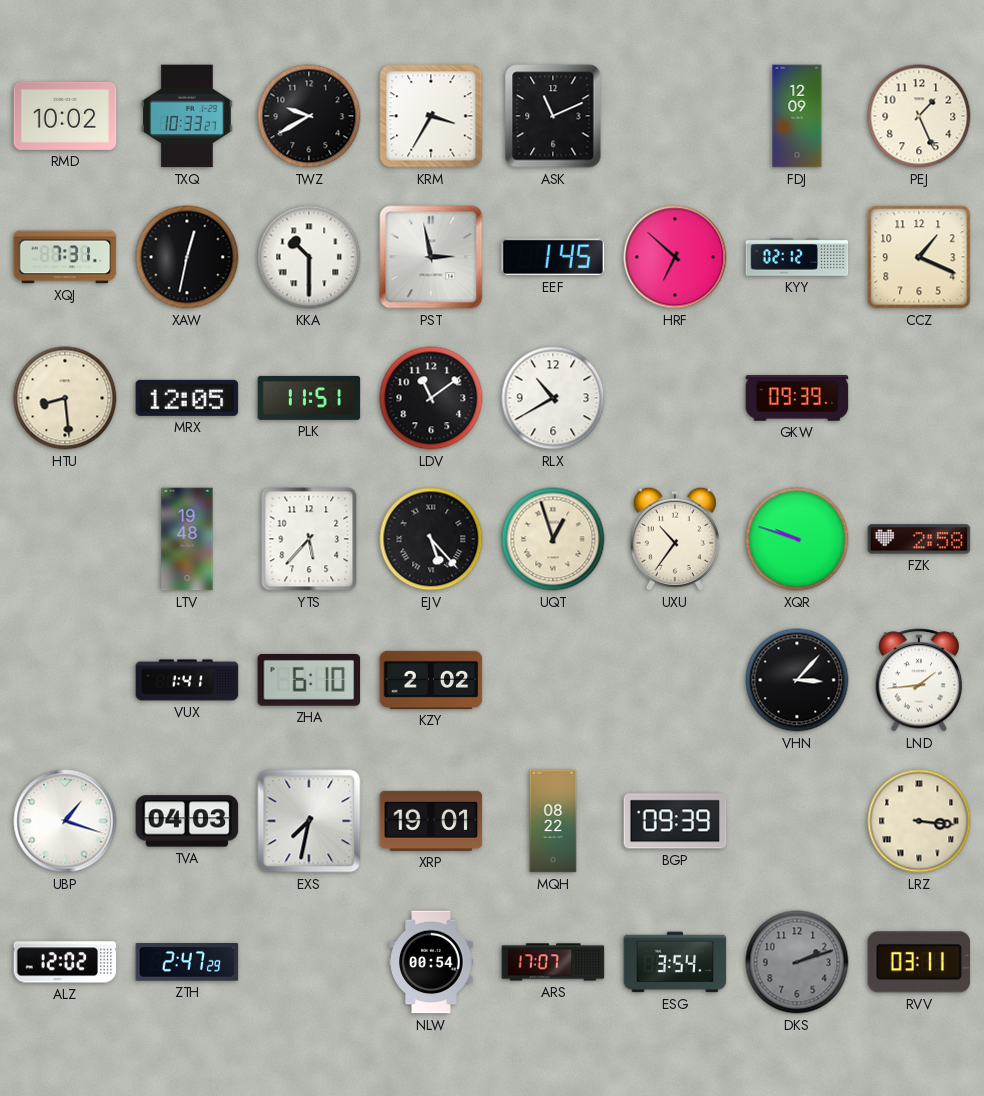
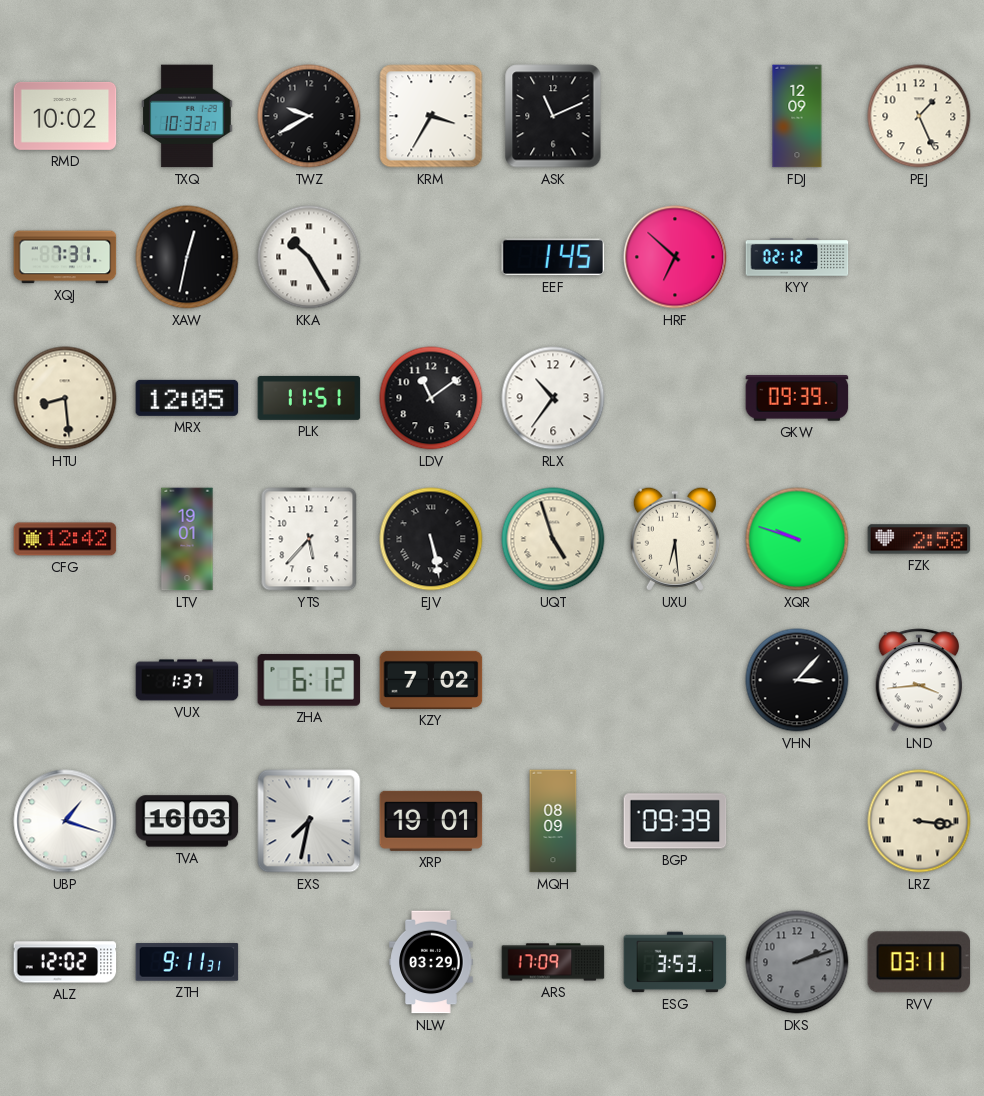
KKA: 10:30 -> 10:25
PST: 2:58 -> none
CCZ: 1:19 -> none
RLX: 10:40 -> 10:36
CFG: none -> 12:42
LTV: 19:48 -> 19:01
EJV: 5:23 -> 5:28
UQT: 12:57 -> 4:57
UXU: 10:36 -> 6:29
VUX: 1:41 -> 1:37
ZHA: 6:10 -> 6:12
KZY: 2:02 -> 7:02
LND: 1:44 -> 3:44
TVA: 04:03 -> 16:03
MQH: 08:22 -> 08:09
ZTH: 2:47 -> 9:11
NLW: 00:54 -> 03:29
ARS: 17:07 -> 17:09
ESG: 3:54 -> 3:53
